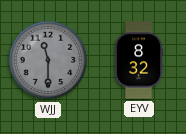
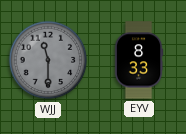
EYV: 8:32 -> 8:33
